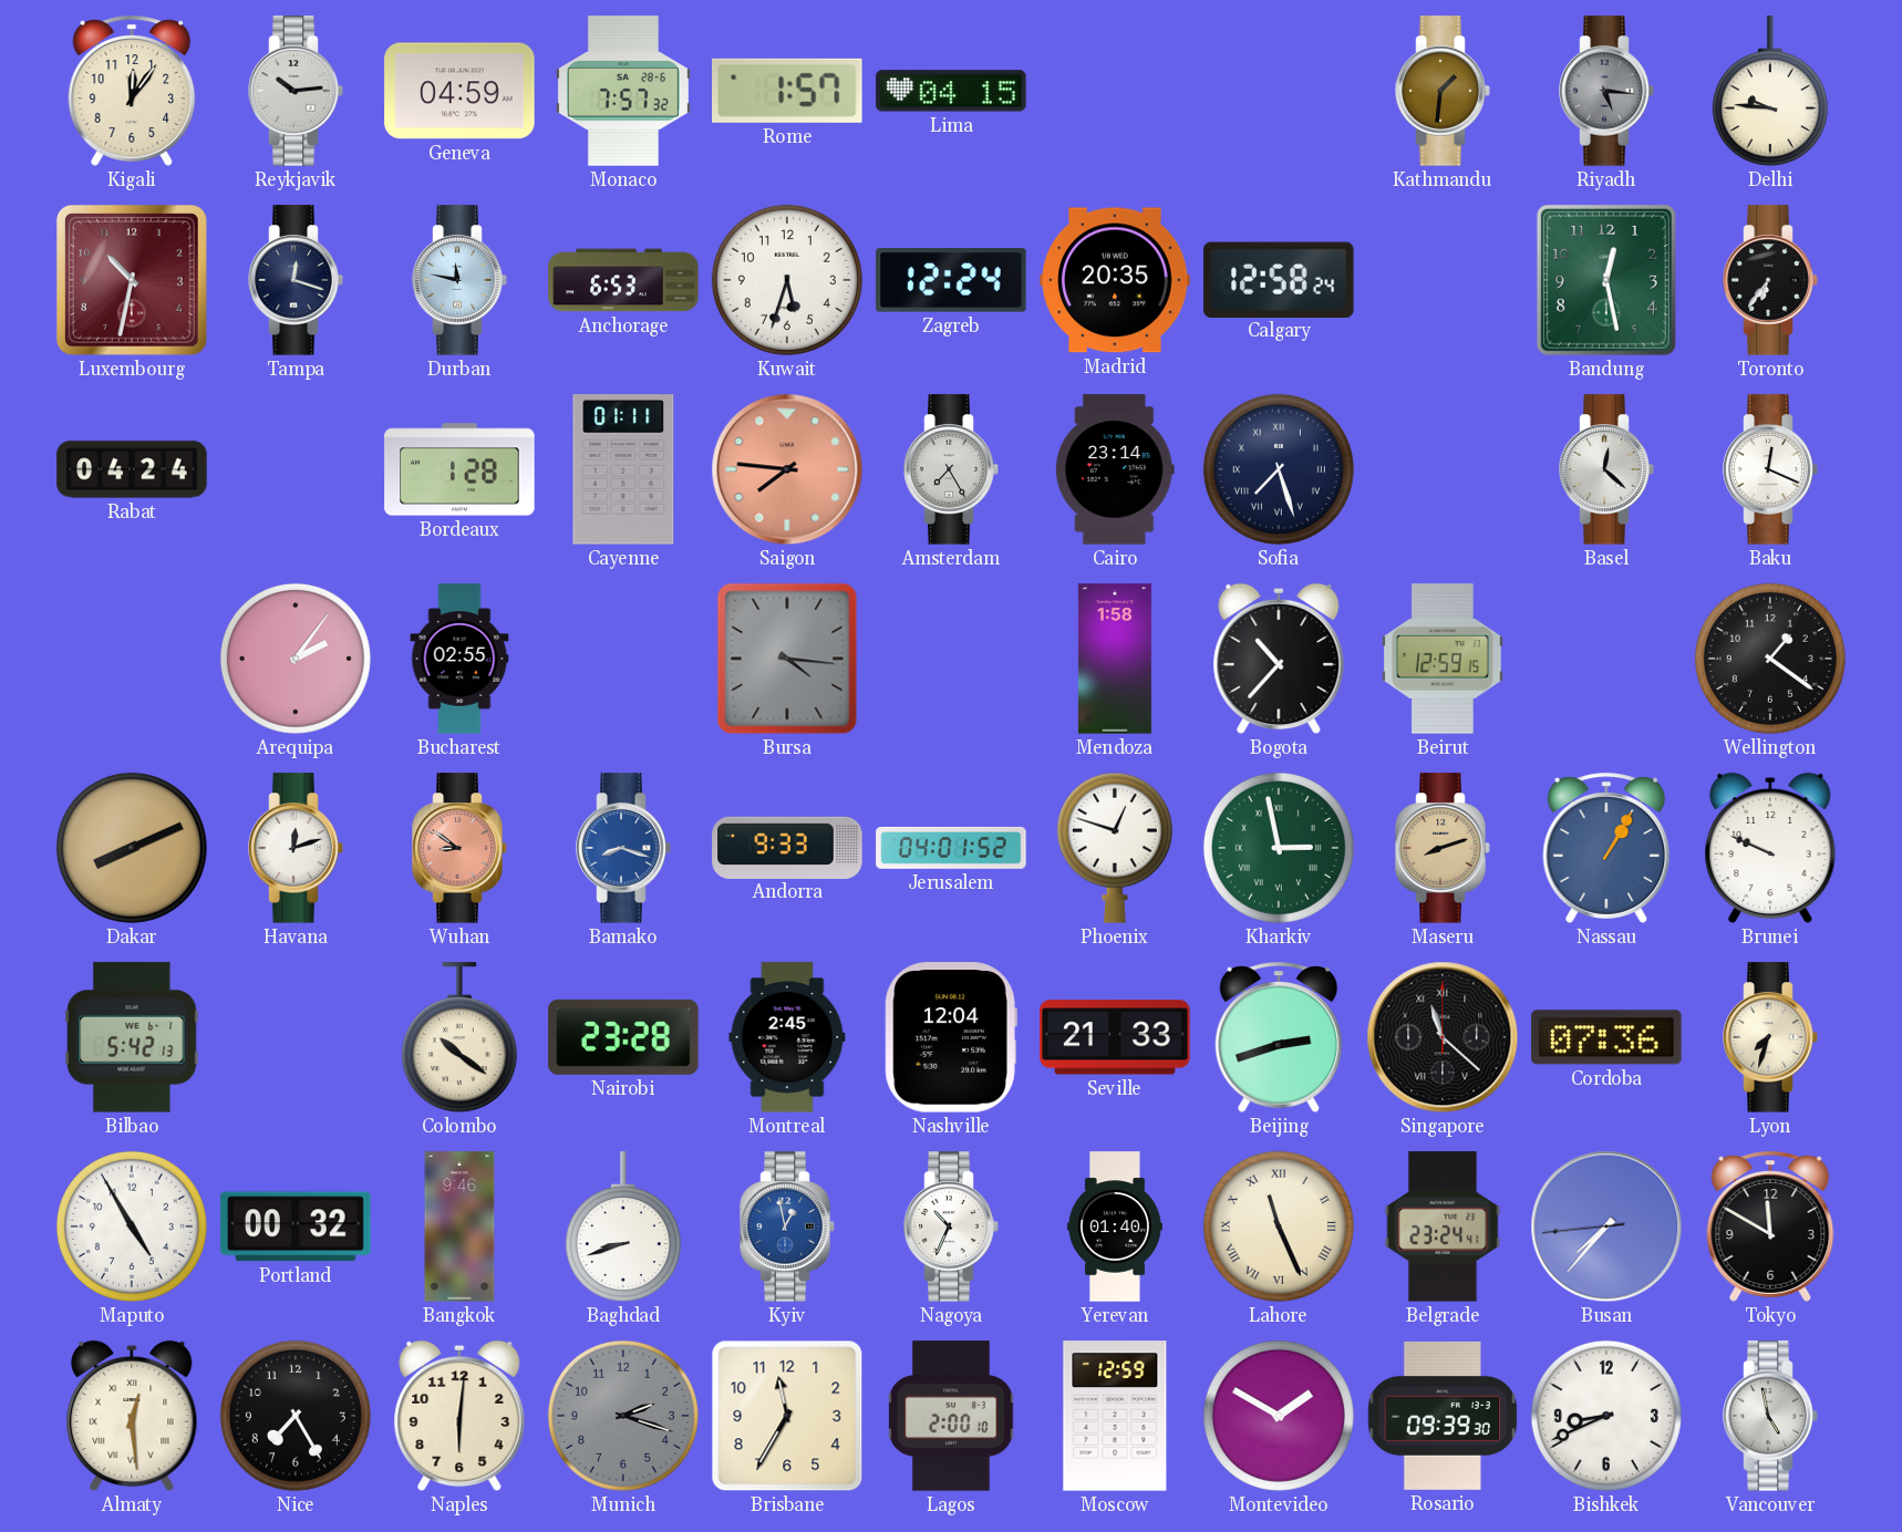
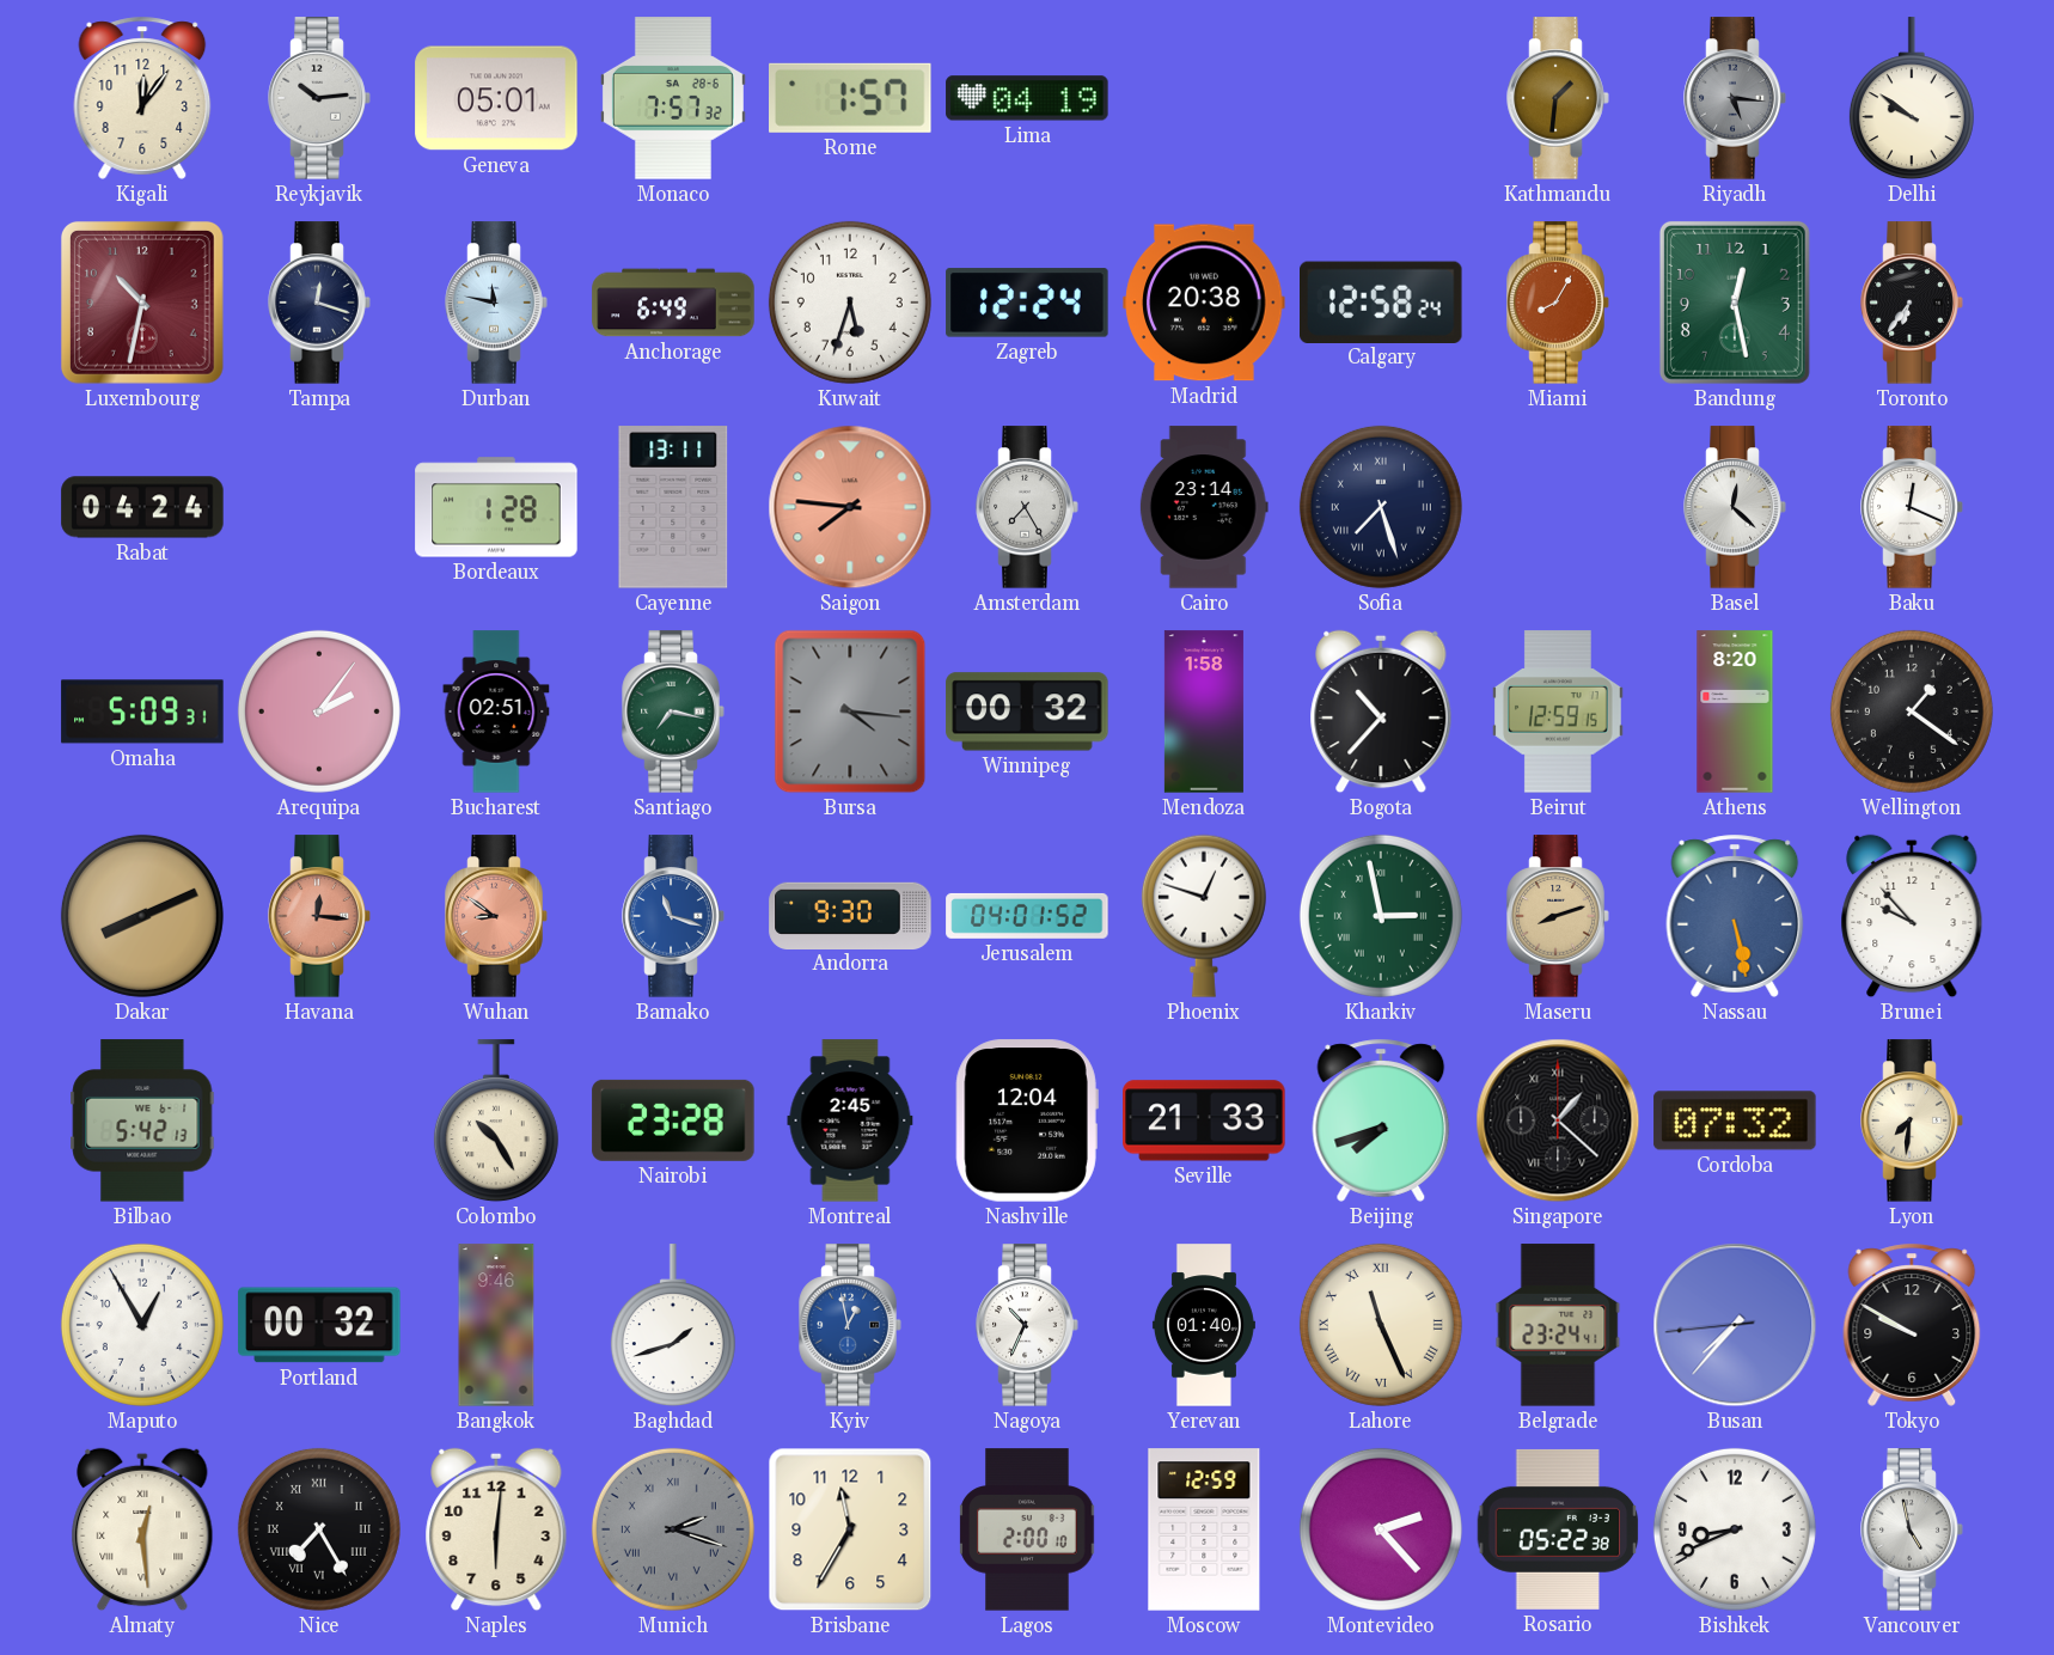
Geneva: 04:59 -> 05:01
Lima: 04:15 -> 04:19
Delhi: 9:46 -> 9:51
Anchorage: 6:53 -> 6:49
Madrid: 20:35 -> 20:38
Miami: none -> 8:05
Cayenne: 01:11 -> 13:11
Omaha: none -> 5:09
Bucharest: 02:55 -> 02:51
Santiago: none -> 7:17
Winnipeg: none -> 00:32
Athens: none -> 8:20
Havana: 12:12 -> 12:16
Havana dial: white -> salmon
Bamako: 8:18 -> 11:18
Andorra: 9:33 -> 9:30
Nassau: 1:05 -> 5:28
Brunei: 9:49 -> 9:53
Colombo: 10:21 -> 10:25
Beijing: 2:42 -> 7:42
Singapore: 11:22 -> 1:22
Cordoba: 07:36 -> 07:32
Lyon: 7:33 -> 7:31
Maputo: 4:55 -> 12:55
Baghdad: 8:42 -> 1:42
Tokyo: 11:50 -> 9:50
Nice numerals: Arabic -> Roman
Munich numerals: Arabic -> Roman
Montevideo: 1:50 -> 2:23
Rosario: 09:39 -> 05:22
